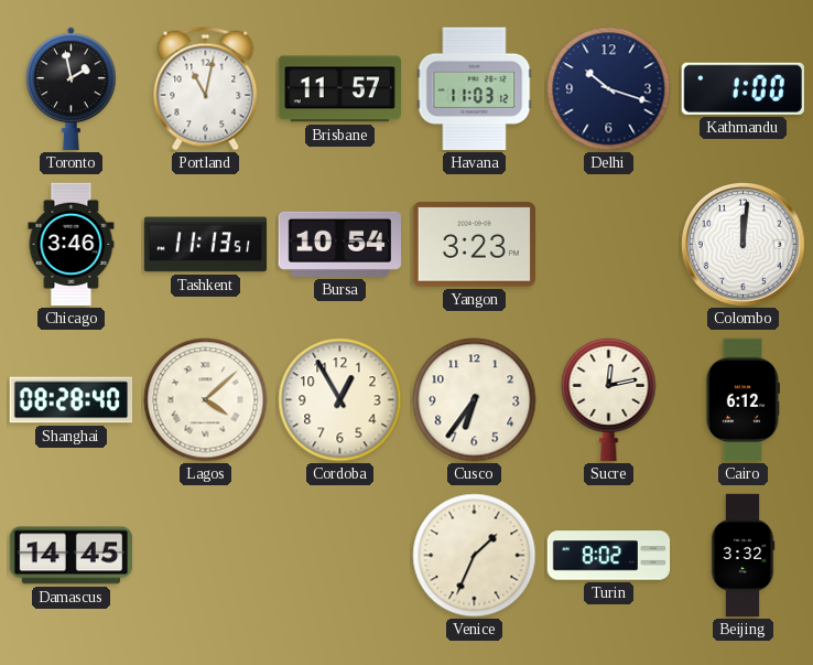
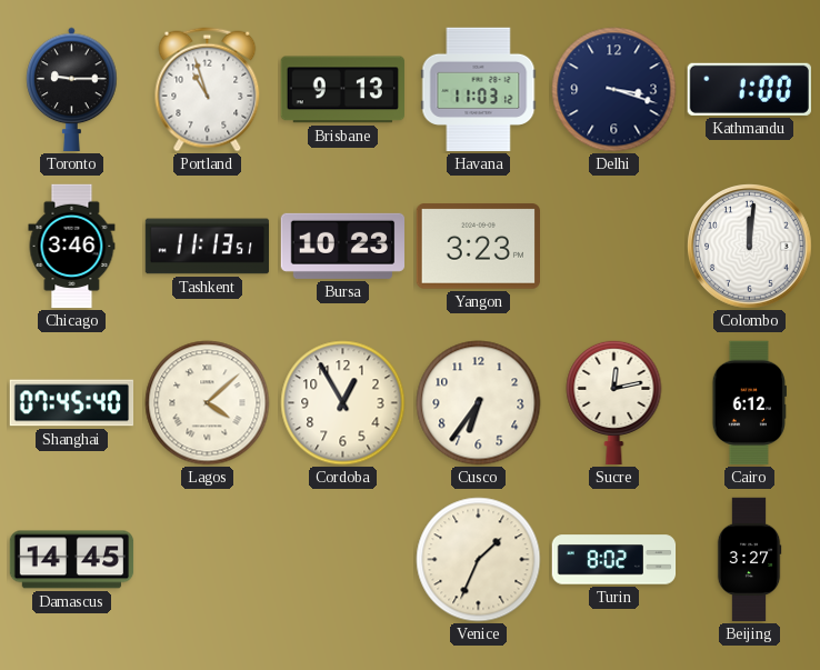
Toronto: 1:58 -> 9:15
Portland: 11:02 -> 10:57
Brisbane: 11:57 -> 9:13
Delhi: 10:18 -> 3:18
Bursa: 10:54 -> 10:23
Shanghai: 08:28 -> 07:45
Beijing: 3:32 -> 3:27
